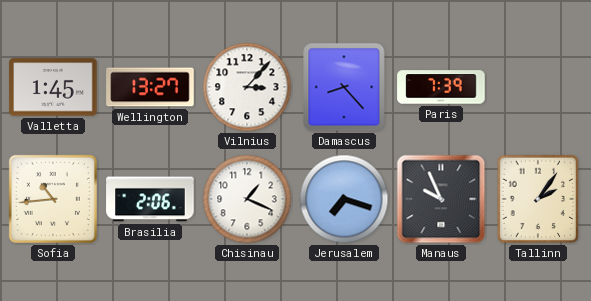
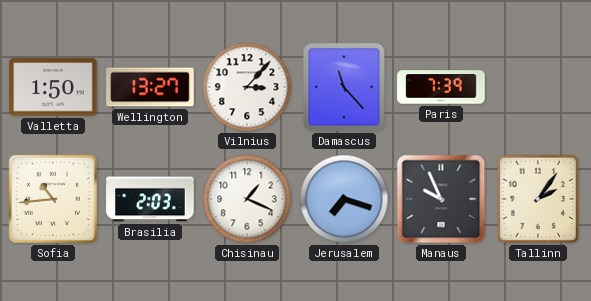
Valletta: 1:45 -> 1:50
Damascus: 8:23 -> 11:23
Brasilia: 2:06 -> 2:03
